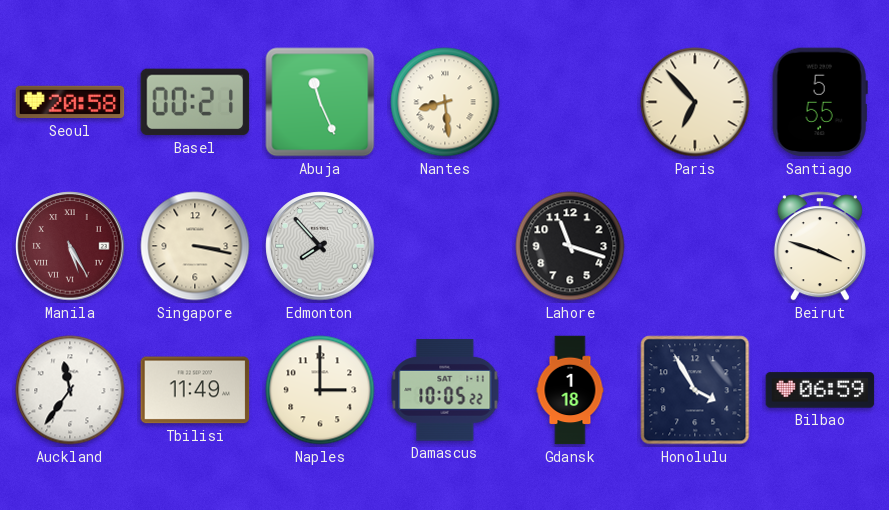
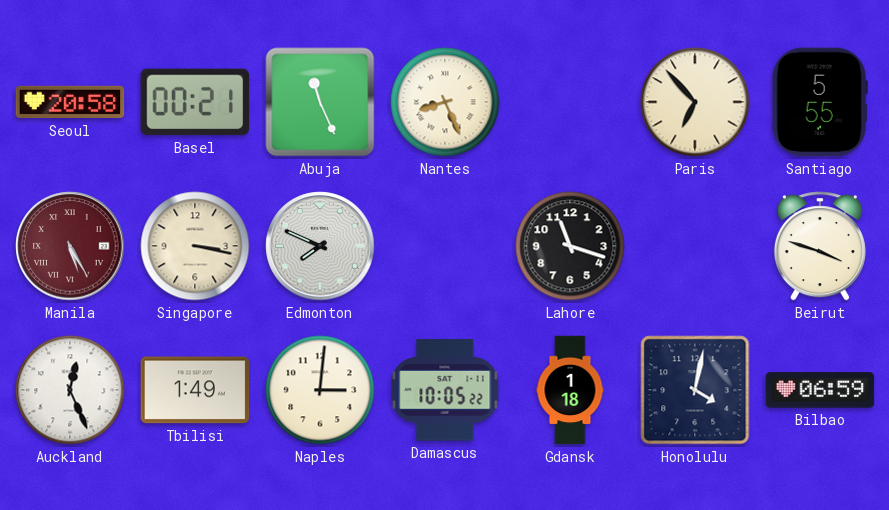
Nantes: 8:29 -> 8:26
Edmonton: 7:53 -> 7:49
Auckland: 11:36 -> 12:26
Tbilisi: 11:49 -> 1:49
Naples: 3:00 -> 3:01
Honolulu: 3:55 -> 4:02
